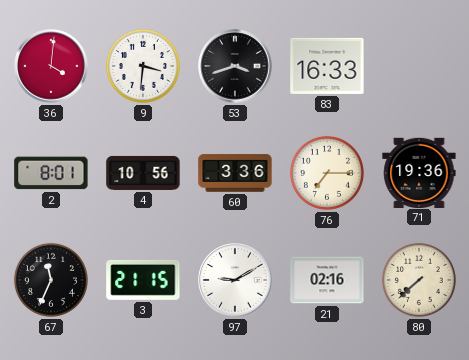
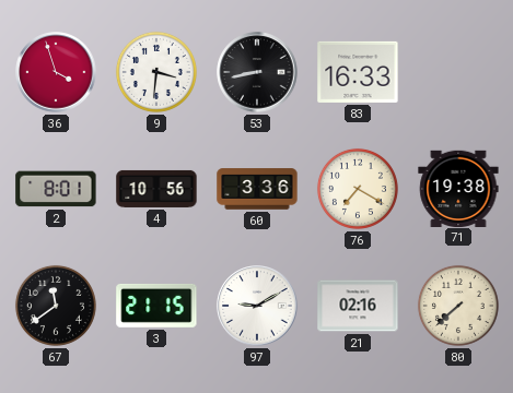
36: 4:01 -> 3:57
53: 3:42 -> 8:43
76: 7:15 -> 7:20
71: 19:36 -> 19:38
67: 11:34 -> 11:39
